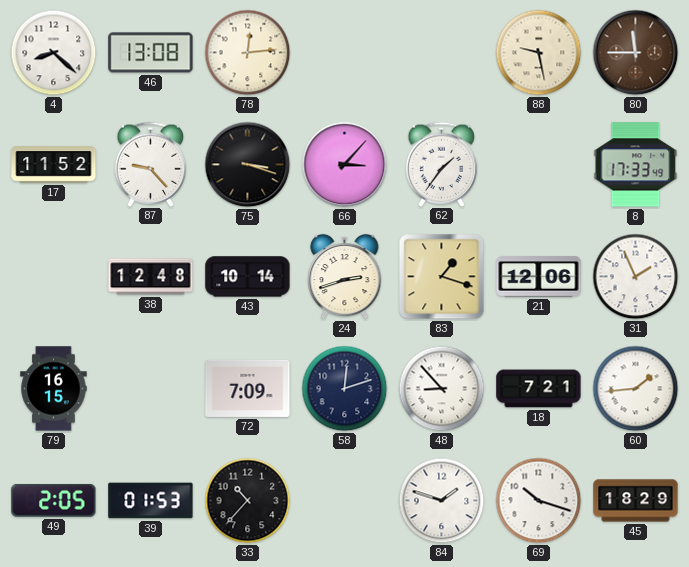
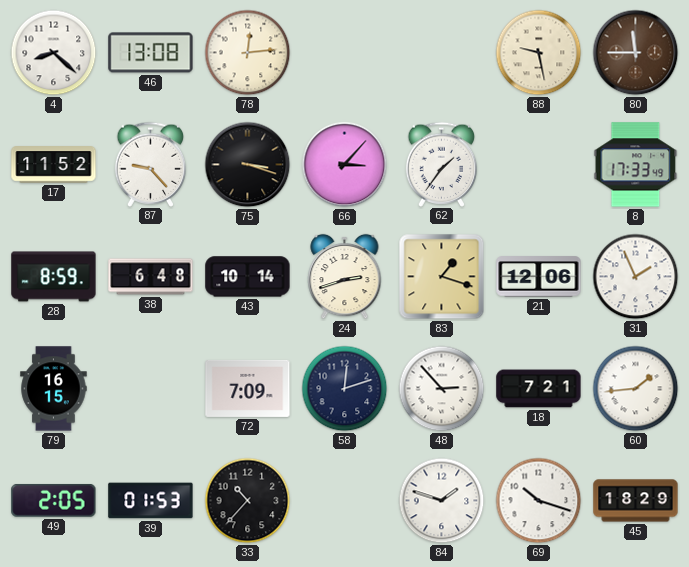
28: none -> 8:59
38: 12:48 -> 6:48
48: 8:53 -> 2:53
